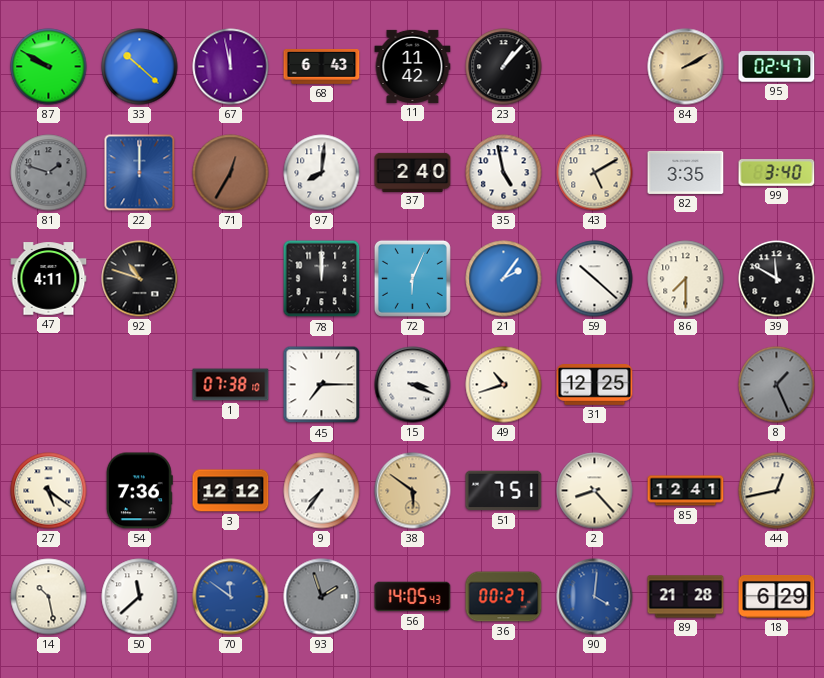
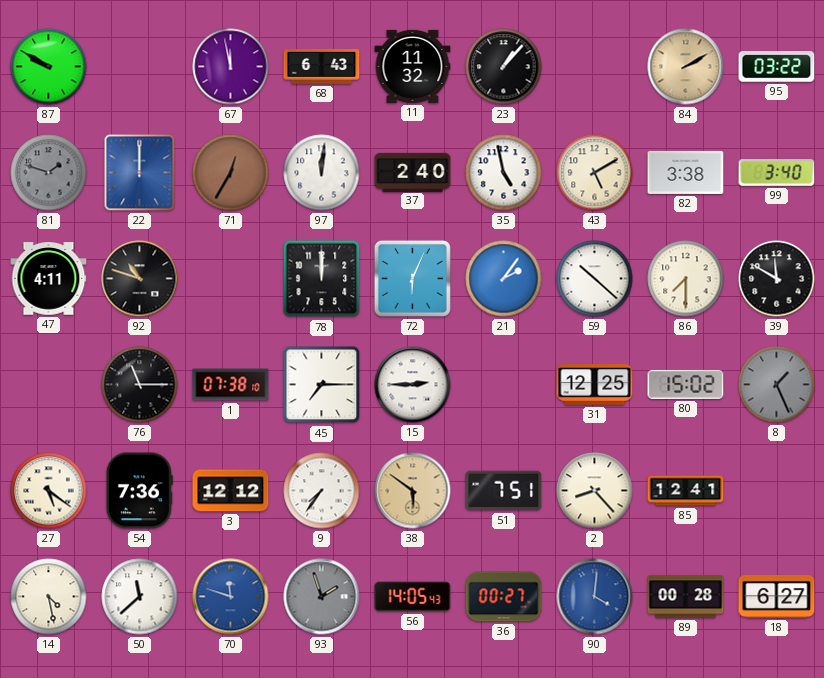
33: 10:22 -> none
11: 11:42 -> 11:32
95: 02:47 -> 03:22
97: 8:01 -> 12:01
82: 3:35 -> 3:38
76: none -> 11:15
15: 3:19 -> 2:45
49: 10:42 -> none
80: none -> 15:02
44: 12:43 -> none
14: 10:28 -> 4:28
70: 11:51 -> 11:48
89: 21:28 -> 00:28
18: 6:29 -> 6:27
